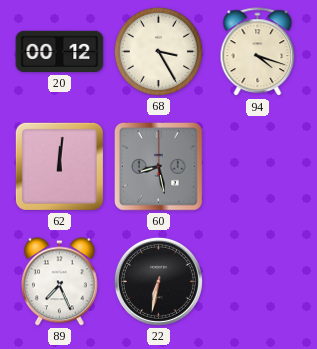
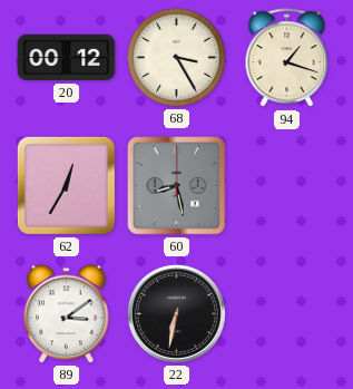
94: 4:18 -> 1:18
62: 12:01 -> 12:35
89: 7:26 -> 3:09
